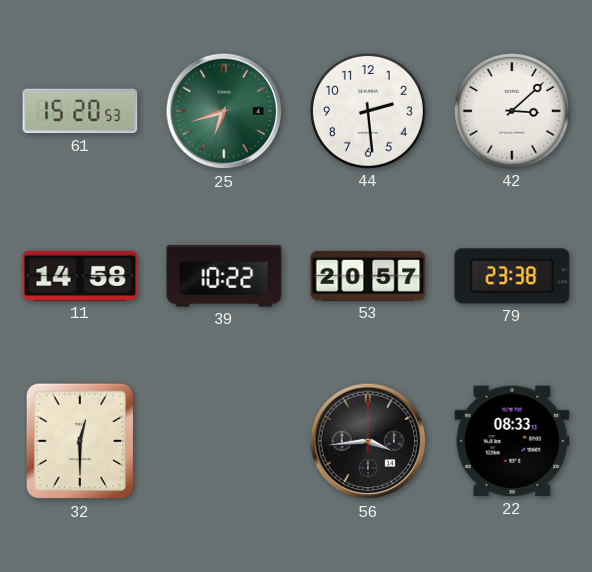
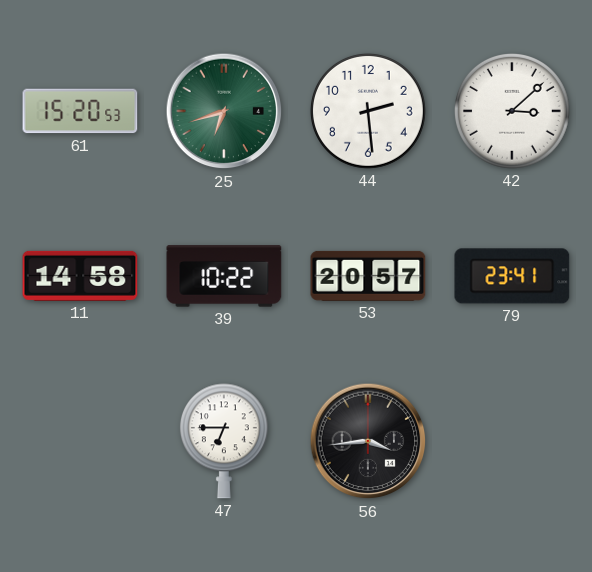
79: 23:38 -> 23:41
32: 12:30 -> none
47: none -> 6:45
22: 08:33 -> none
